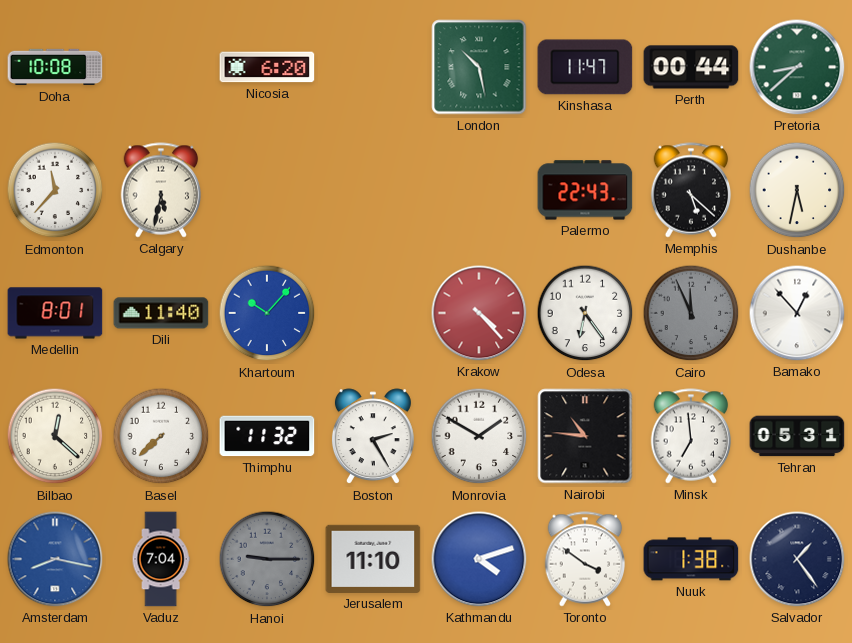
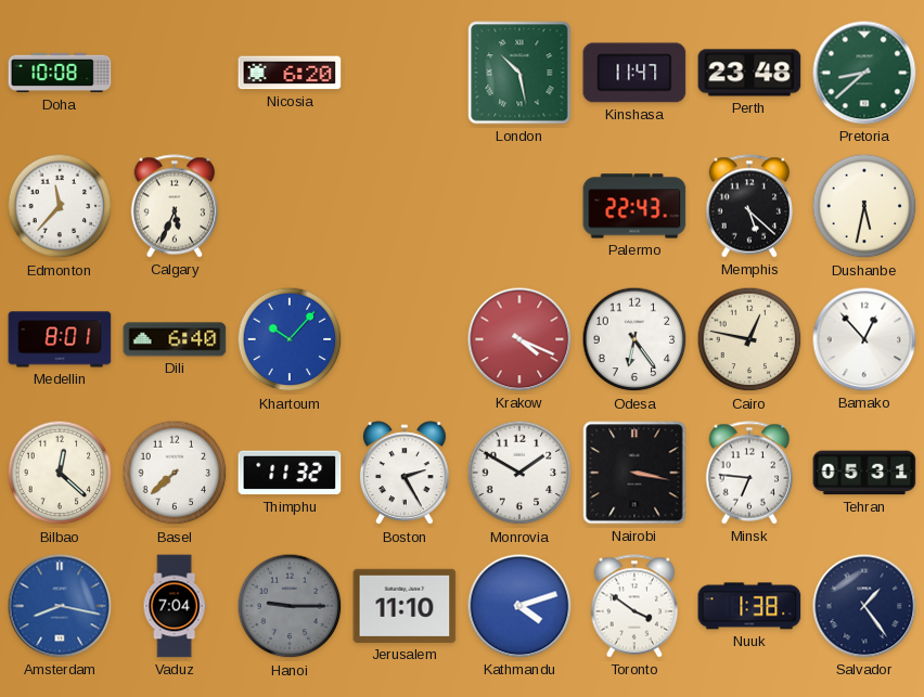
Perth: 00:44 -> 23:48
Calgary: 5:32 -> 5:34
Dili: 11:40 -> 6:40
Krakow: 4:23 -> 4:19
Cairo: 11:56 -> 12:47
Cairo dial: grey -> cream
Nairobi: 10:46 -> 3:17
Minsk: 6:59 -> 6:46
